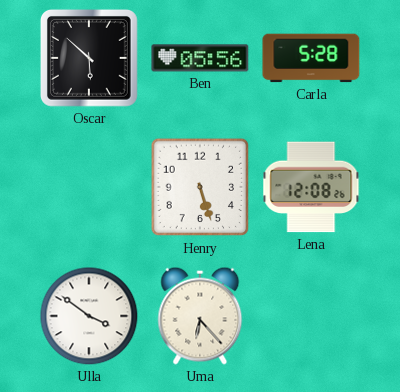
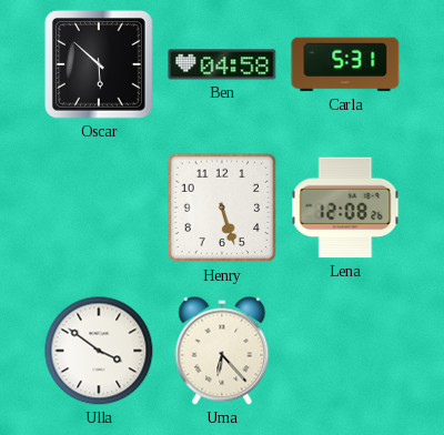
Ben: 05:56 -> 04:58
Carla: 5:28 -> 5:31
